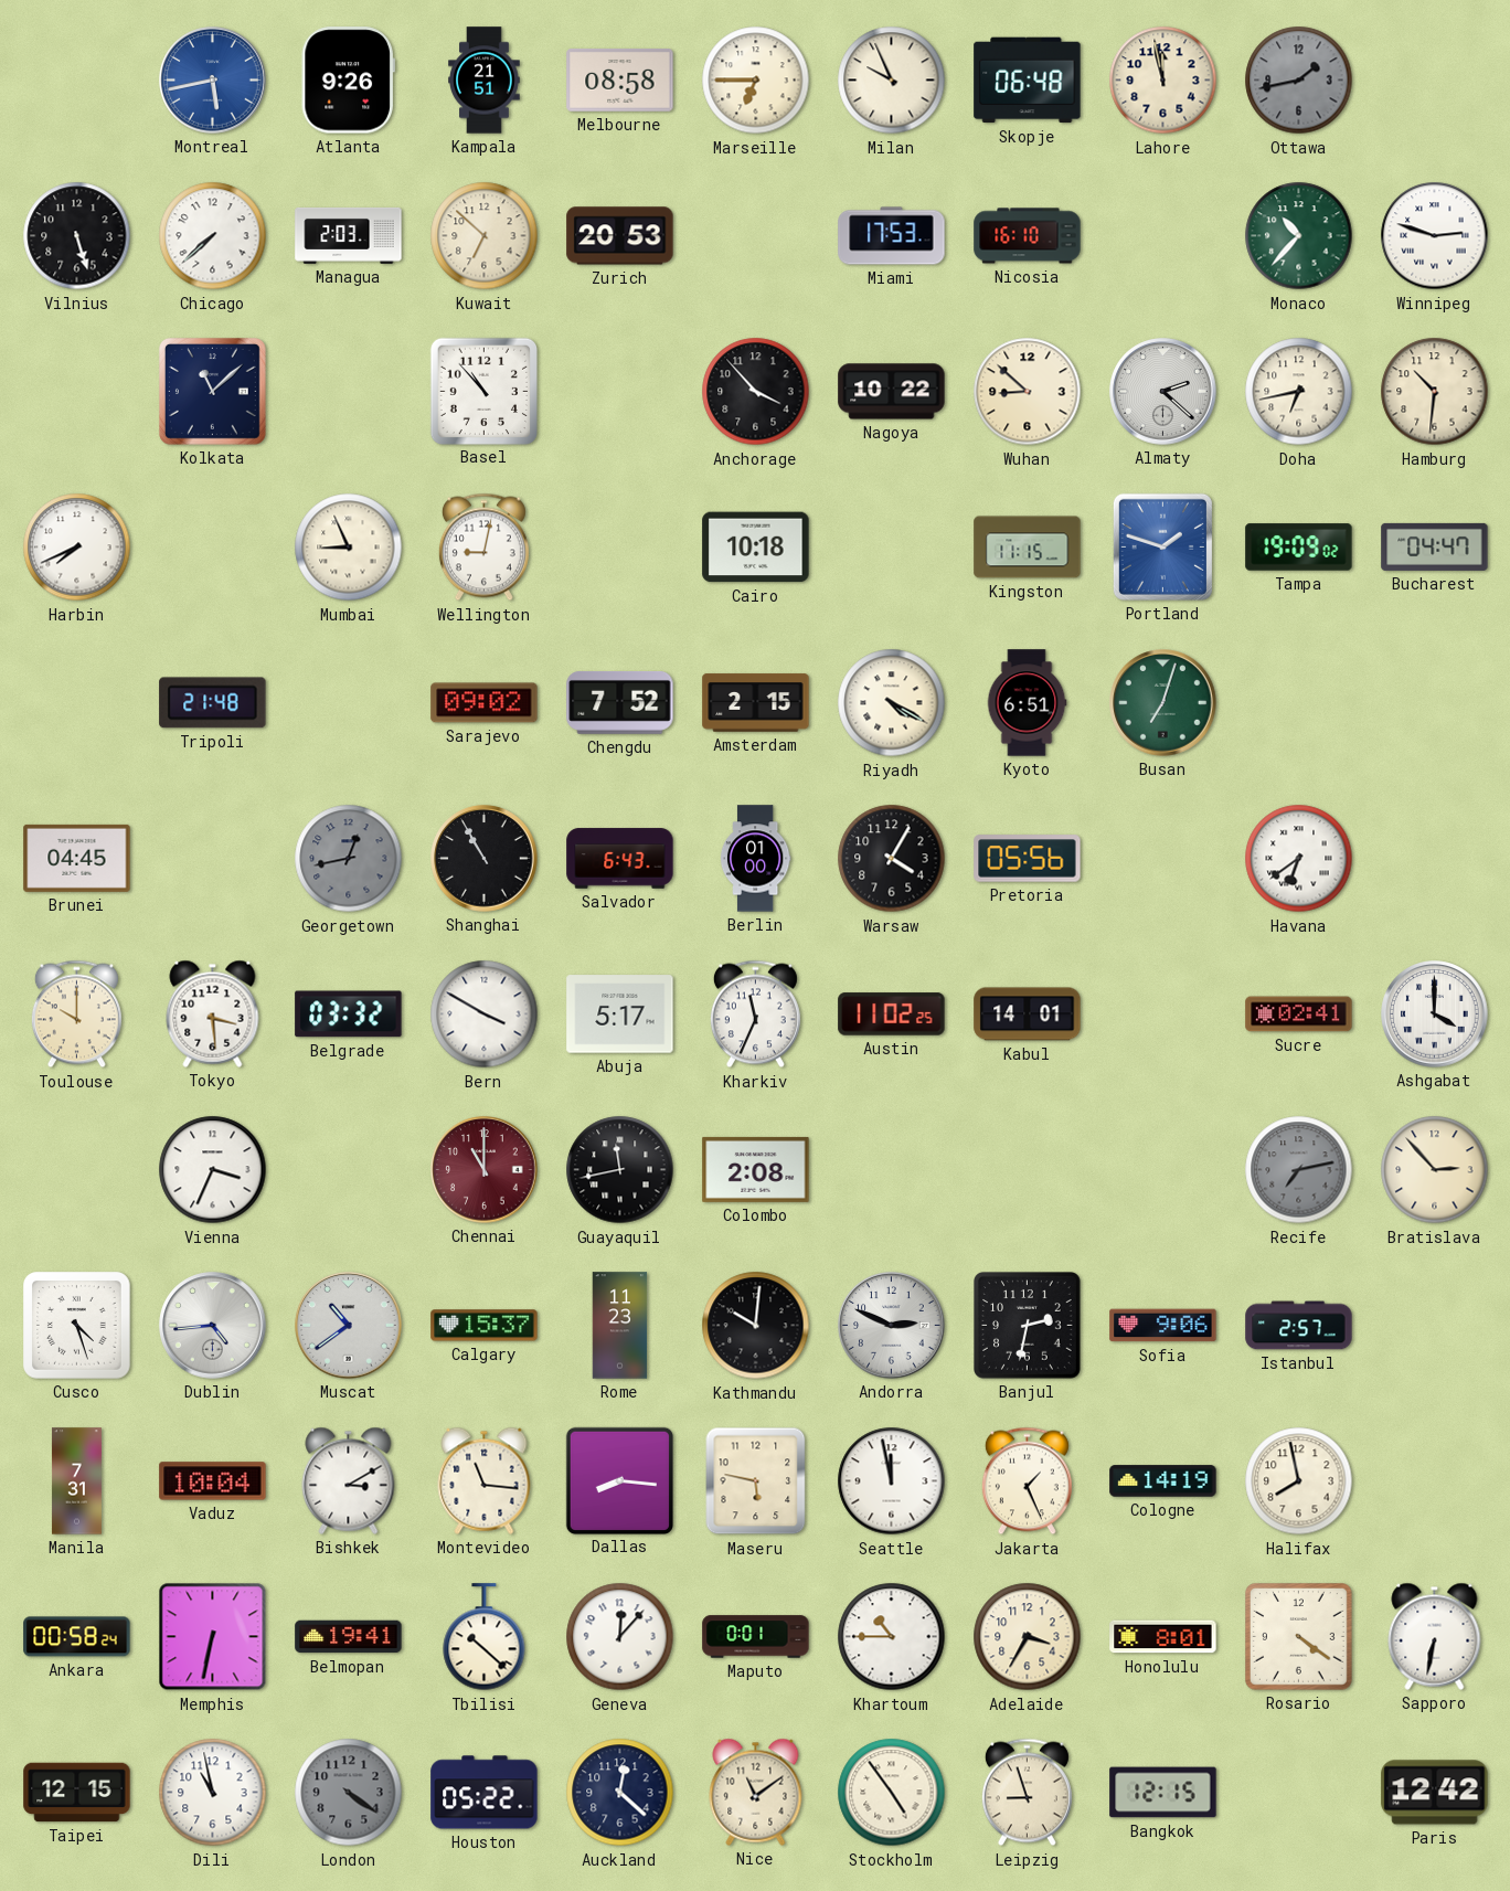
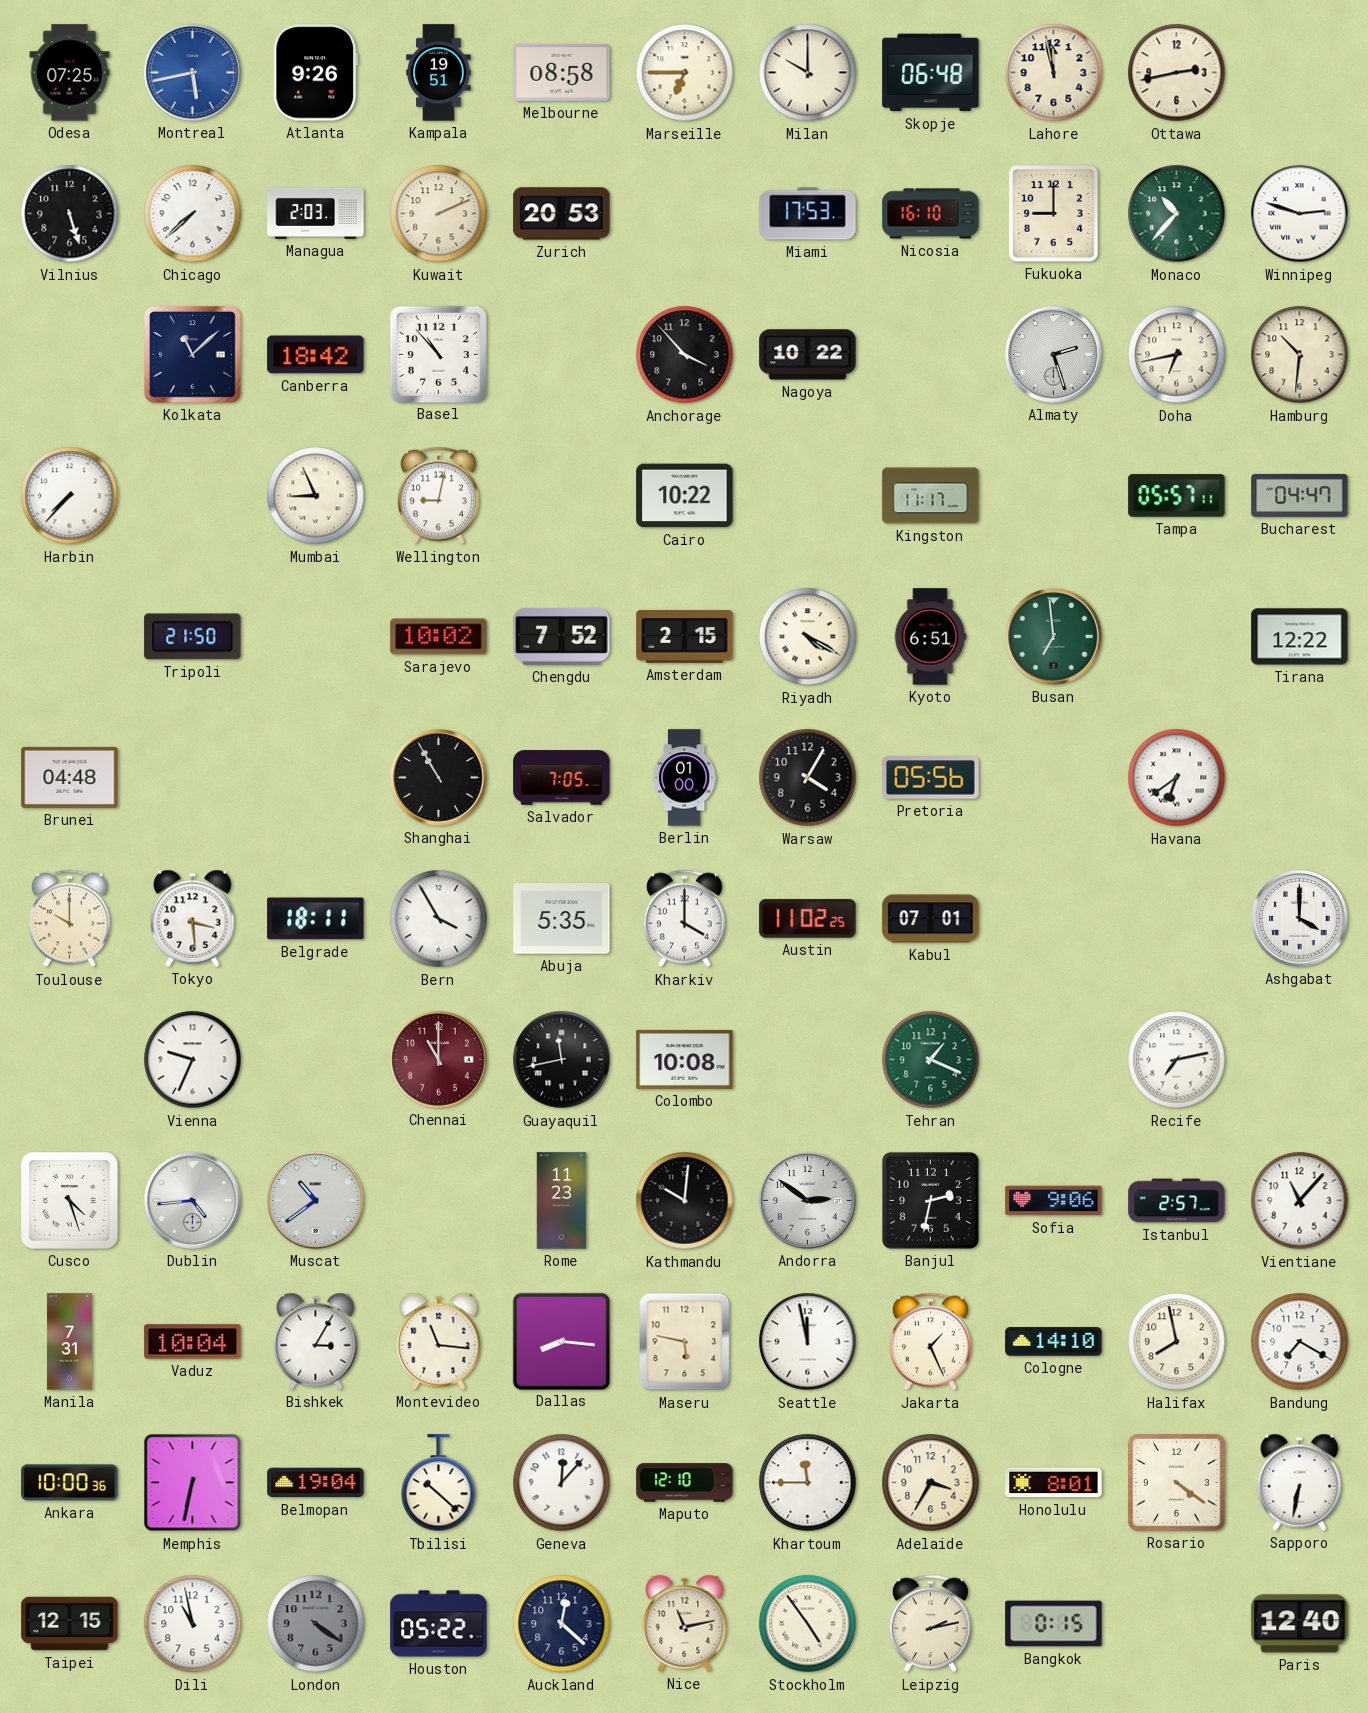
Odesa: none -> 07:25
Kampala: 21:51 -> 19:51
Milan: 9:56 -> 10:00
Ottawa: 1:43 -> 2:43
Ottawa dial: grey -> cream
Kuwait: 6:52 -> 2:11
Fukuoka: none -> 9:00
Canberra: none -> 18:42
Wuhan: 8:52 -> none
Almaty: 2:22 -> 2:27
Harbin: 7:41 -> 7:37
Cairo: 10:18 -> 10:22
Kingston: 11:15 -> 11:17
Portland: 1:48 -> none
Tampa: 19:09 -> 05:57
Tripoli: 21:48 -> 21:50
Sarajevo: 09:02 -> 10:02
Busan: 7:03 -> 6:59
Tirana: none -> 12:22
Brunei: 04:45 -> 04:48
Georgetown: 12:43 -> none
Salvador: 6:43 -> 7:05
Belgrade: 03:32 -> 18:11
Bern: 3:50 -> 3:55
Abuja: 5:17 -> 5:35
Kharkiv: 11:34 -> 4:00
Kabul: 14:01 -> 07:01
Sucre: 02:41 -> none
Vienna: 3:34 -> 9:34
Colombo: 2:08 -> 10:08
Tehran: none -> 1:19
Recife dial: grey -> white
Bratislava: 2:53 -> none
Calgary: 15:37 -> none
Andorra: 2:49 -> 2:51
Vientiane: none -> 11:07
Bishkek: 3:10 -> 3:05
Cologne: 14:19 -> 14:10
Bandung: none -> 7:20
Ankara: 00:58 -> 10:00
Belmopan: 19:41 -> 19:04
Maputo: 0:01 -> 12:10
Khartoum: 10:45 -> 11:45
Nice: 11:09 -> 11:13
Leipzig: 8:57 -> 2:13
Bangkok: 12:15 -> 0:15
Paris: 12:42 -> 12:40
